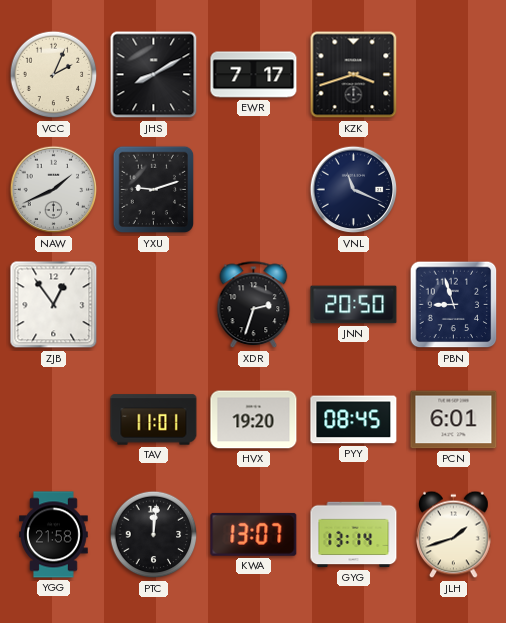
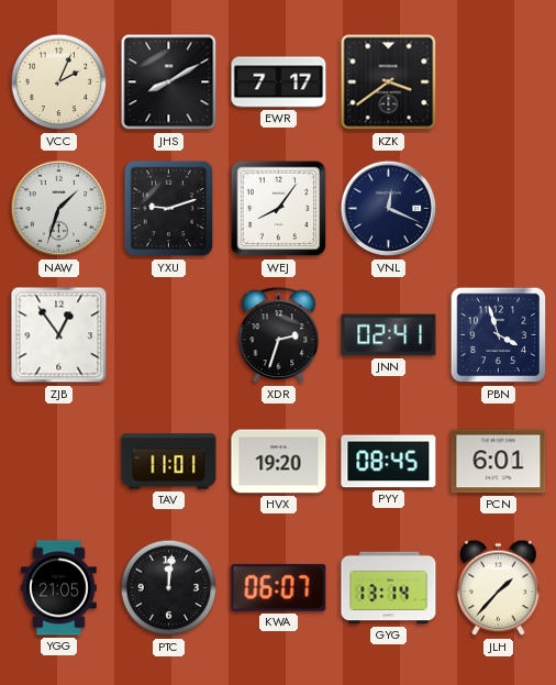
KZK: 3:42 -> 3:39
NAW: 1:41 -> 1:33
WEJ: none -> 8:06
VNL: 11:19 -> 12:19
JNN: 20:50 -> 02:41
PBN: 8:57 -> 3:57
YGG: 21:58 -> 21:05
KWA: 13:07 -> 06:07
JLH: 1:42 -> 1:37
